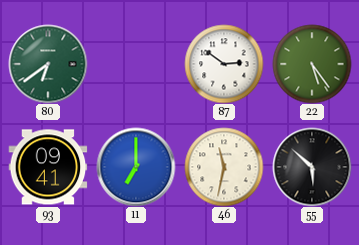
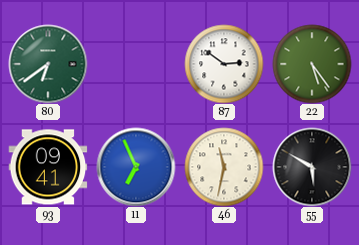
11: 7:00 -> 6:56
55: 5:52 -> 5:50
